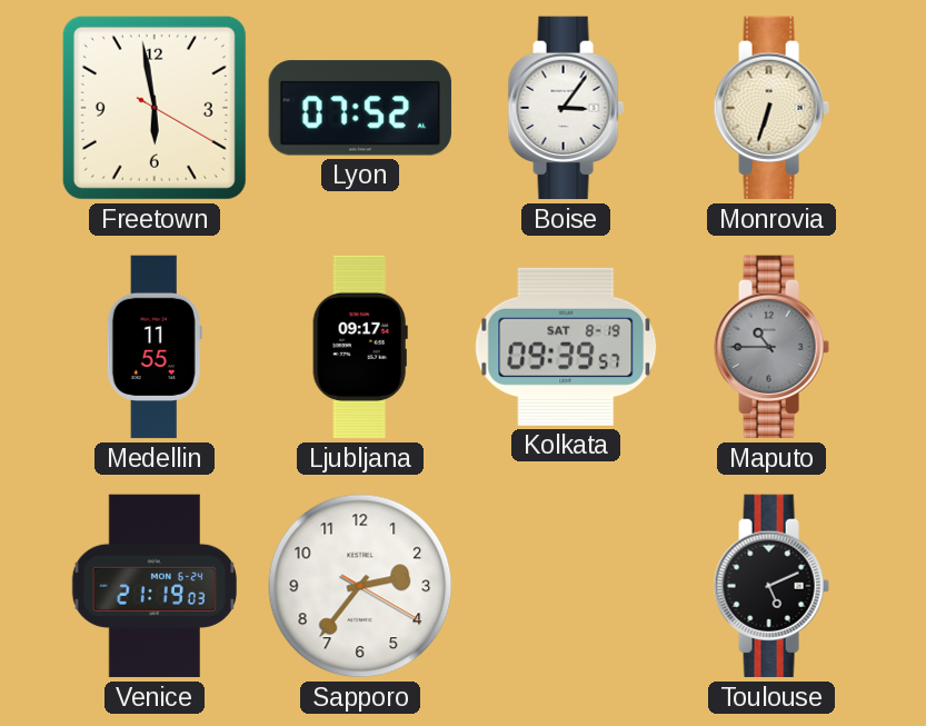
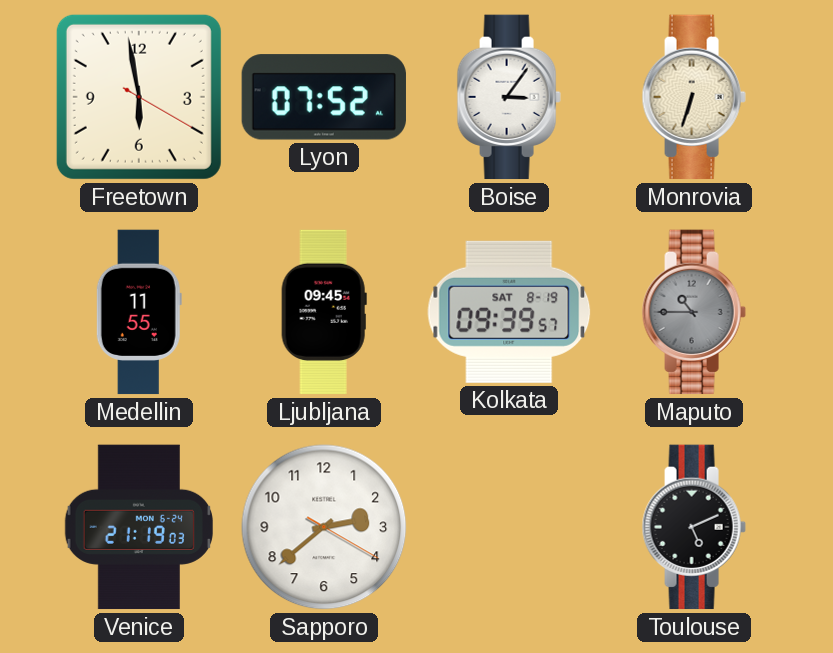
Ljubljana: 09:17 -> 09:45
Sapporo: 2:36 -> 2:38
